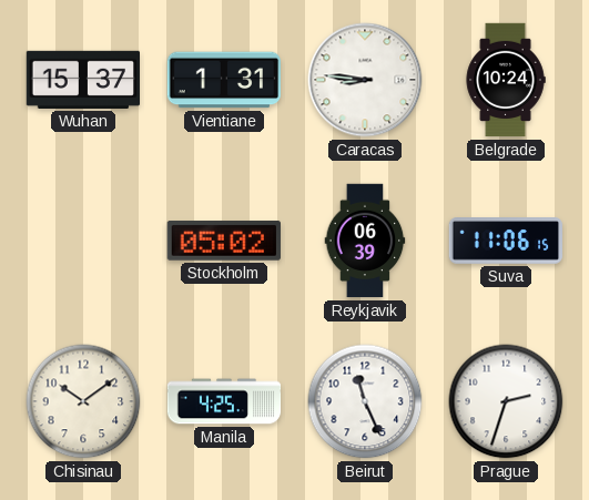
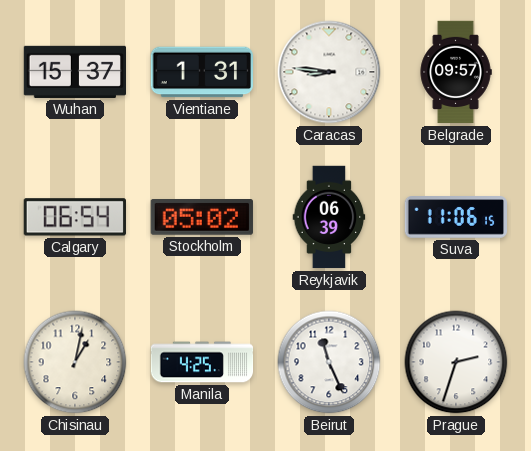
Belgrade: 10:24 -> 09:57
Calgary: none -> 06:54
Chisinau: 10:09 -> 1:02
